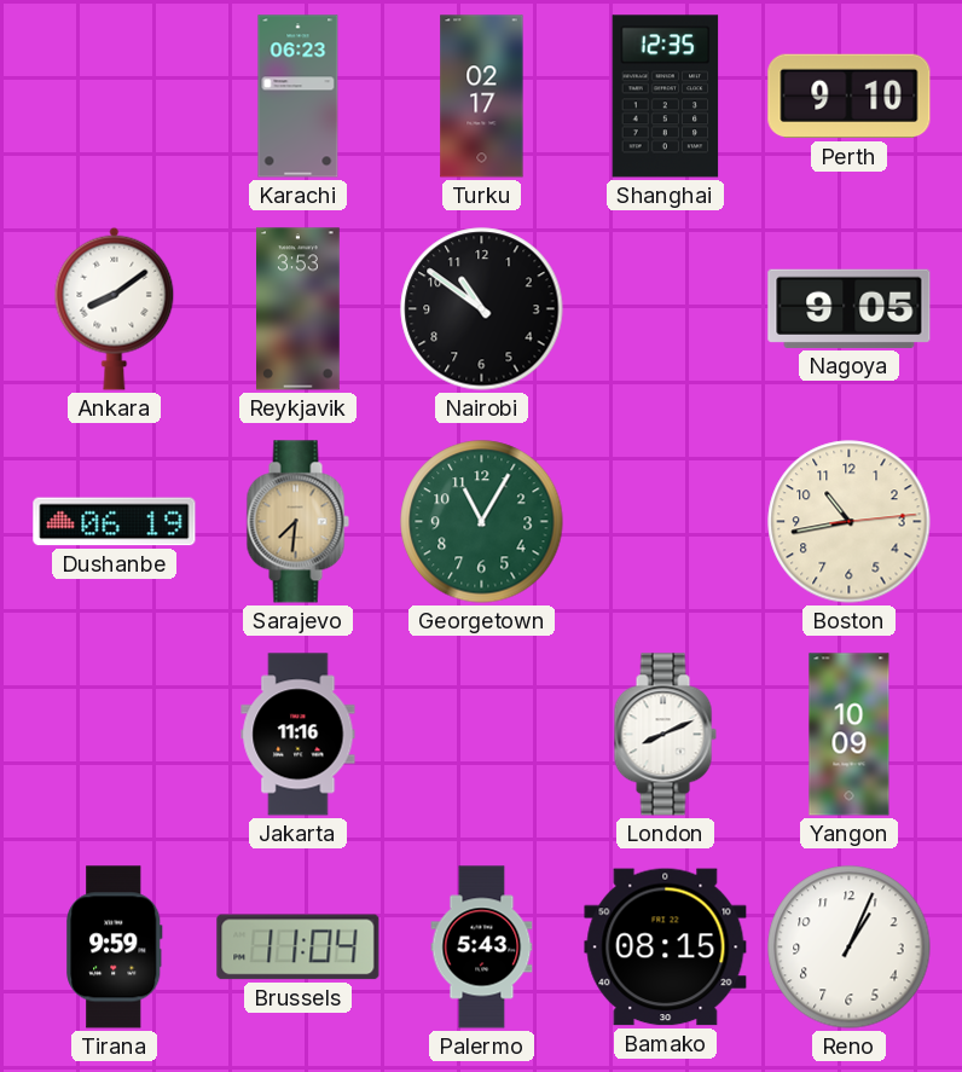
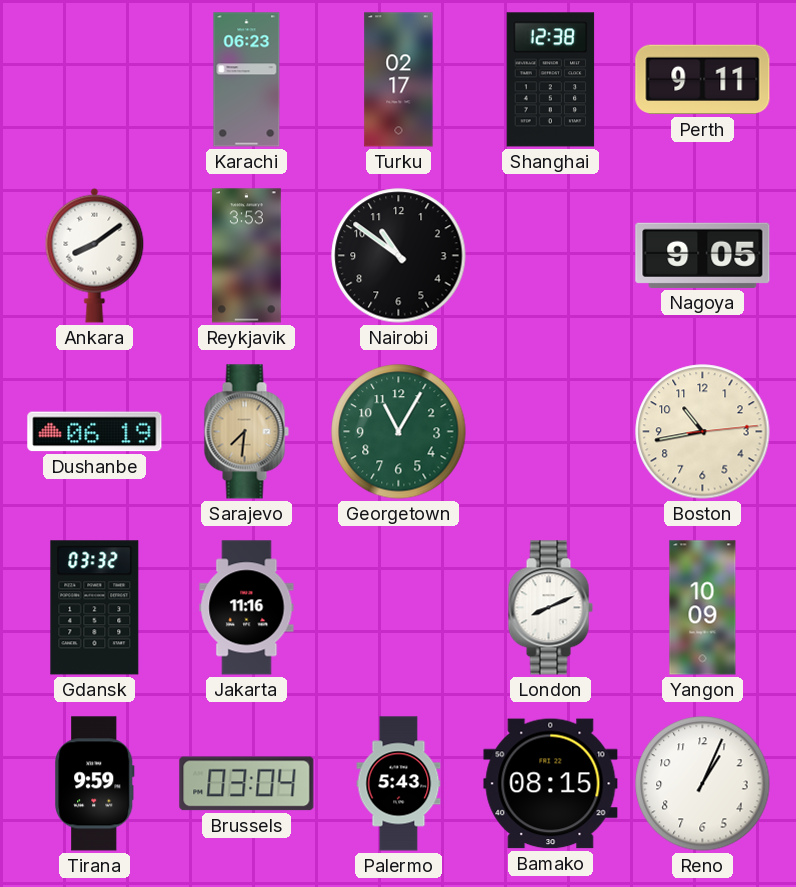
Shanghai: 12:35 -> 12:38
Perth: 9:10 -> 9:11
Gdansk: none -> 03:32
Brussels: 11:04 -> 03:04
